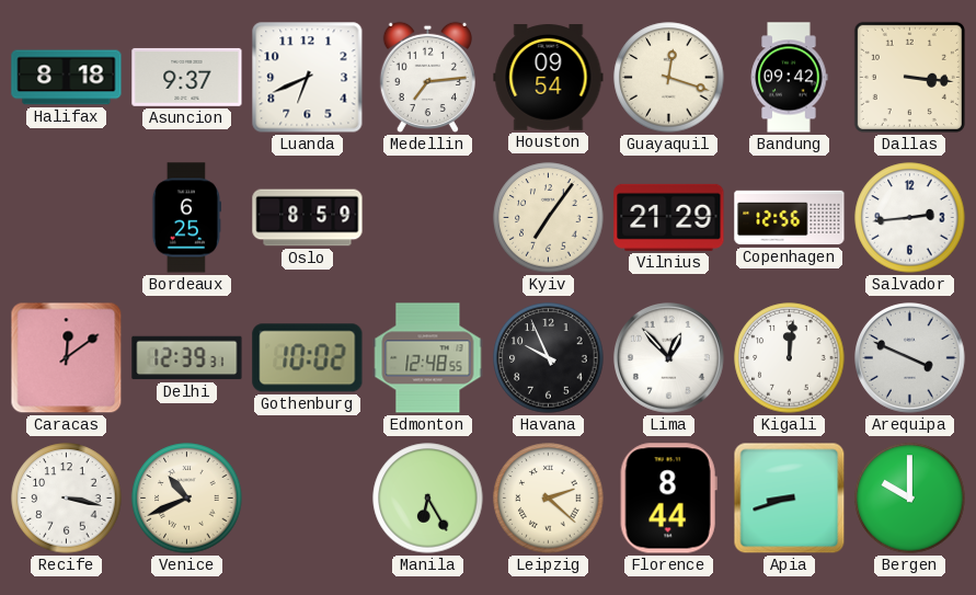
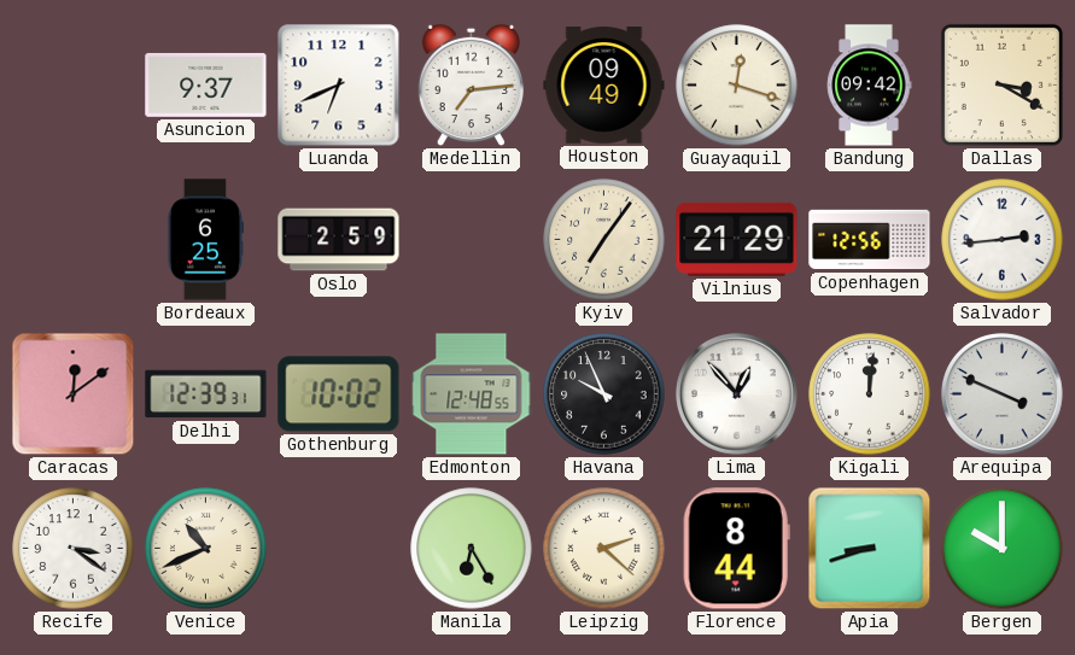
Halifax: 8:18 -> none
Houston: 09:54 -> 09:49
Dallas: 3:16 -> 3:20
Oslo: 8:59 -> 2:59
Recife: 3:17 -> 3:21
